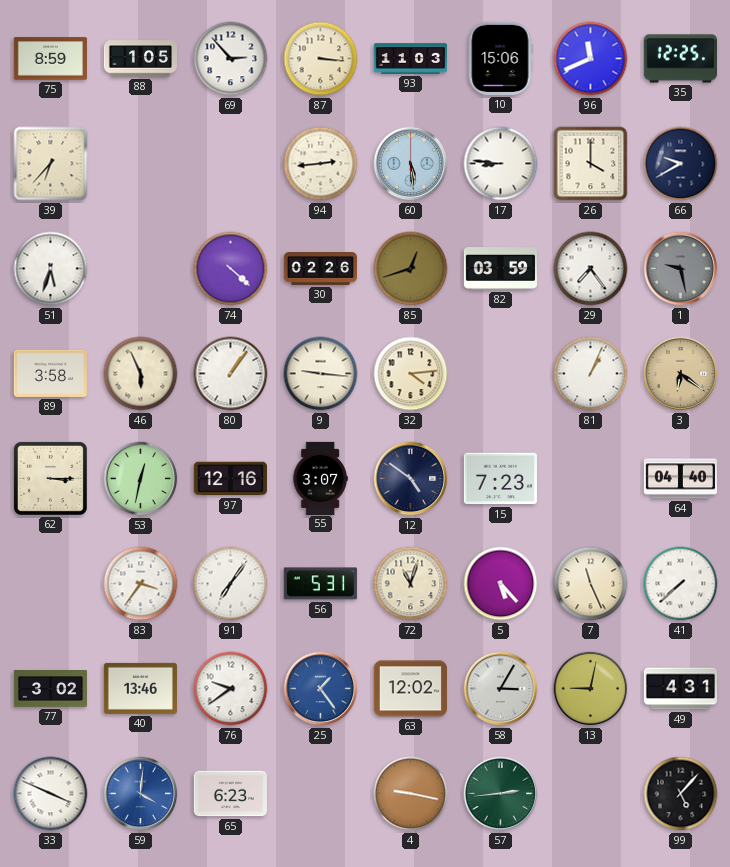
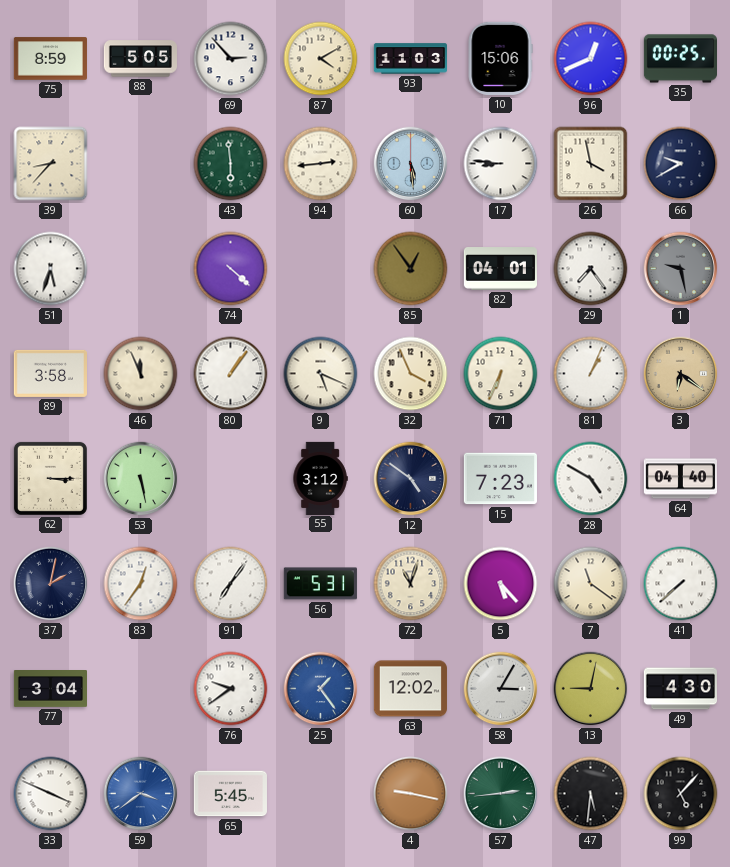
88: 1:05 -> 5:05
87: 3:16 -> 4:10
96: 11:41 -> 12:41
35: 12:25 -> 00:25
39: 6:37 -> 8:37
43: none -> 5:59
26: 4:00 -> 3:58
30: 02:26 -> none
85: 12:42 -> 12:54
82: 03:59 -> 04:01
46: 5:56 -> 11:56
9: 9:16 -> 5:19
32: 4:14 -> 3:56
71: none -> 6:34
53: 12:32 -> 5:28
97: 12:16 -> none
55: 3:07 -> 3:12
28: none -> 4:50
37: none -> 2:02
83: 3:36 -> 12:36
7: 11:26 -> 11:21
77: 3:02 -> 3:04
40: 13:46 -> none
49: 4:31 -> 4:30
59: 4:01 -> 3:39
65: 6:23 -> 5:45
47: none -> 5:31
